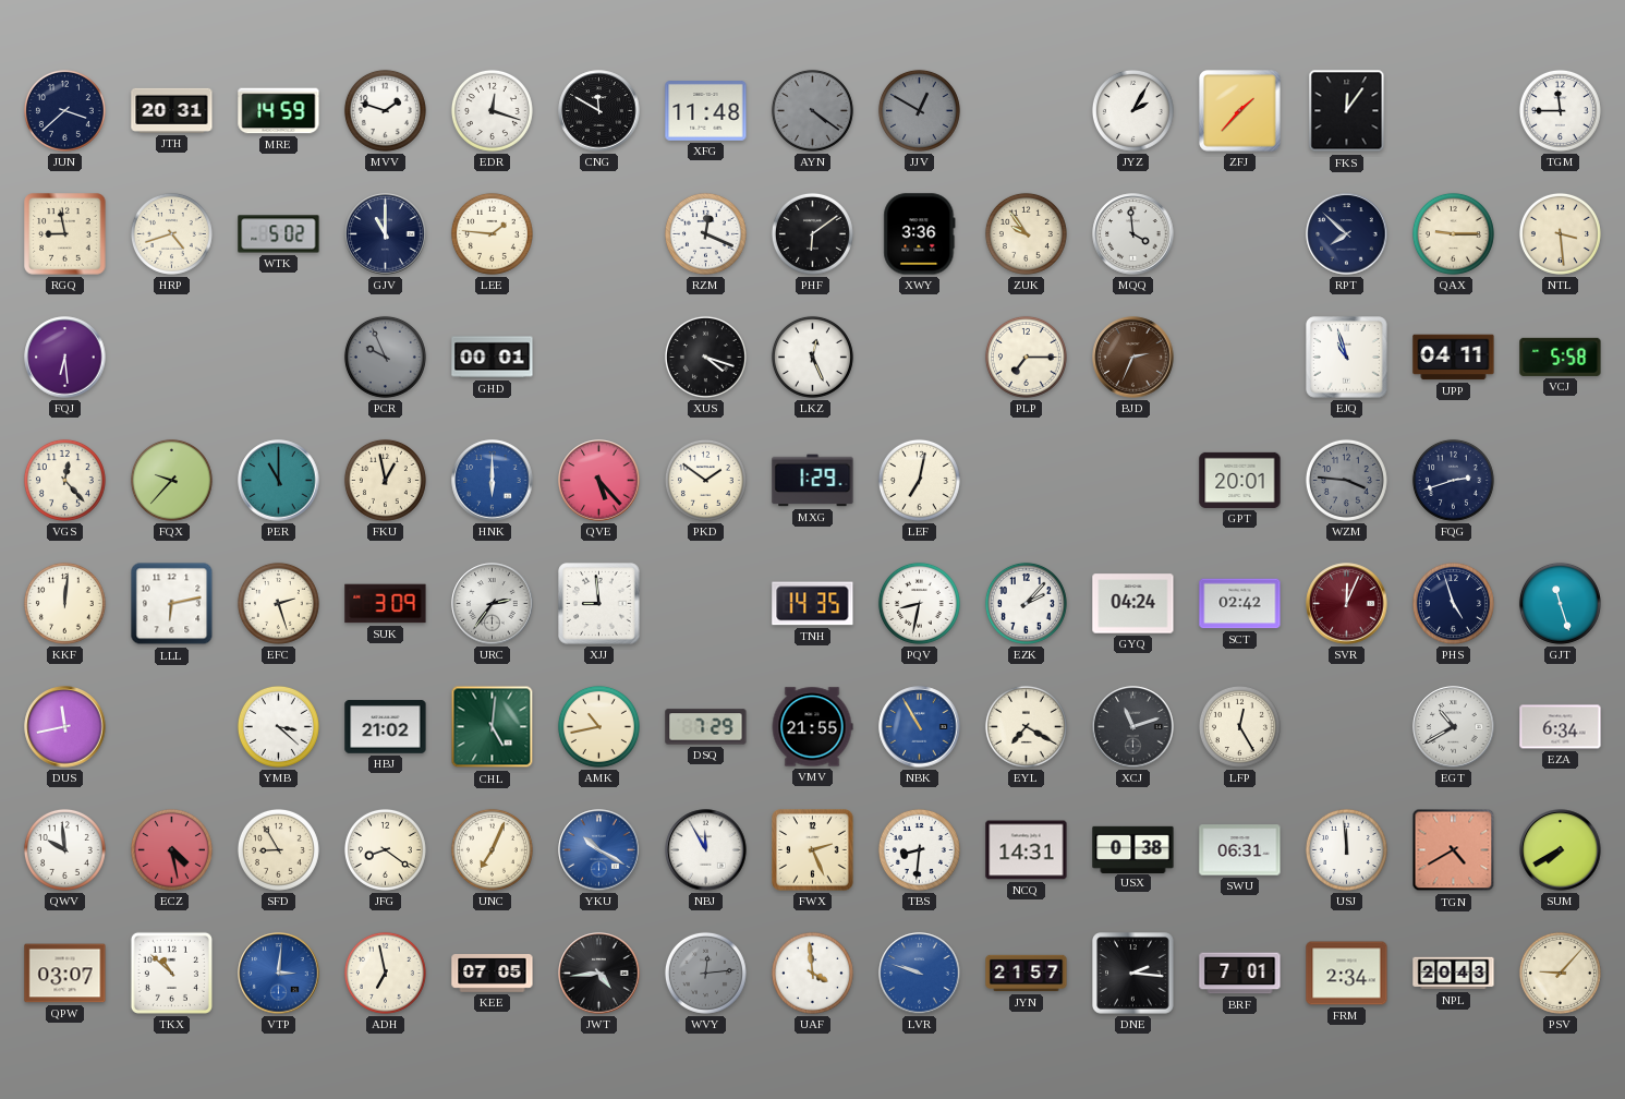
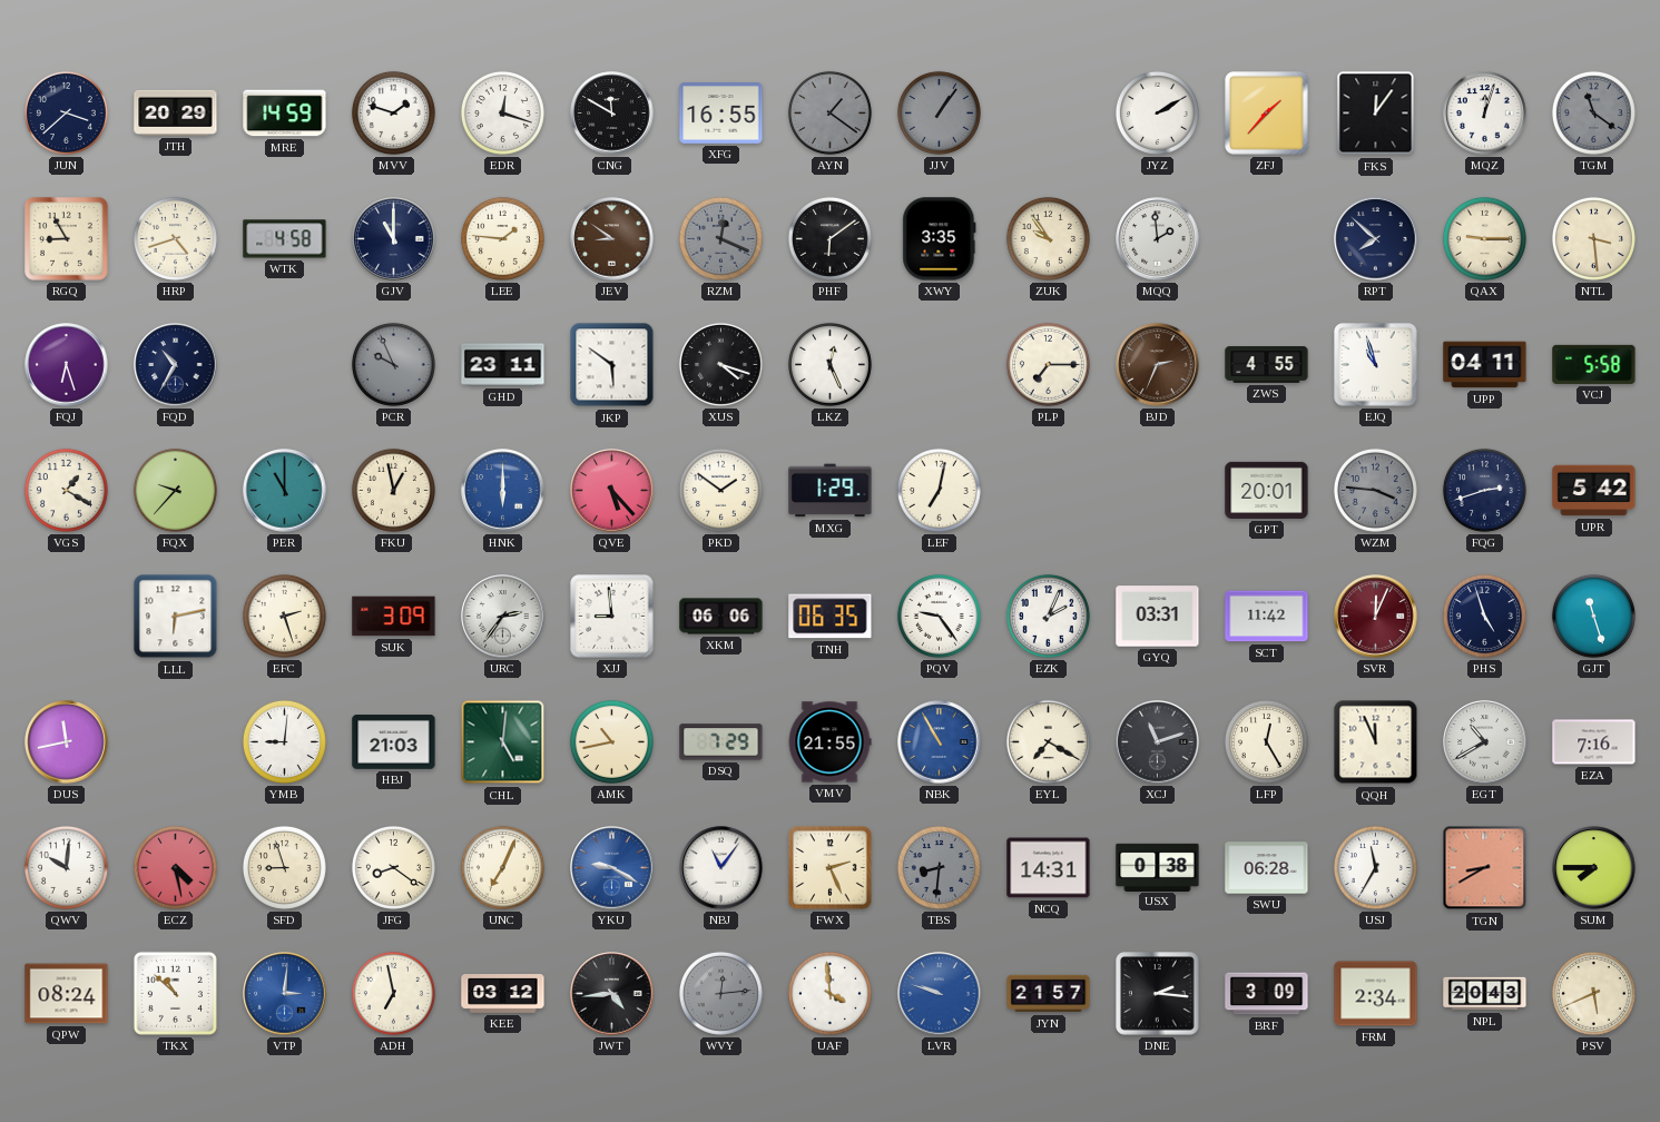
JTH: 20:31 -> 20:29
XFG: 11:48 -> 16:55
AYN: 4:21 -> 1:21
JJV: 12:50 -> 1:06
JYZ: 2:05 -> 2:10
MQZ: none -> 12:03
TGM: 11:45 -> 11:21
TGM dial: white -> grey
RGQ: 8:58 -> 8:55
WTK: 5:02 -> 4:58
JEV: none -> 8:51
RZM dial: white -> grey
XWY: 3:36 -> 3:35
MQQ: 3:59 -> 1:59
FQJ: 6:29 -> 6:27
FQD: none -> 10:35
GHD: 00:01 -> 23:11
JKP: none -> 5:51
ZWS: none -> 4:55
VGS: 12:23 -> 1:20
UPR: none -> 5:42
KKF: 12:01 -> none
XKM: none -> 06:06
TNH: 14:35 -> 06:35
PQV: 8:32 -> 9:24
EZK: 2:07 -> 2:04
GYQ: 04:24 -> 03:31
SCT: 02:42 -> 11:42
YMB: 3:22 -> 9:01
HBJ: 21:02 -> 21:03
QQH: none -> 11:56
EZA: 6:34 -> 7:16
QWV: 9:59 -> 10:01
SFD: 8:55 -> 8:57
YKU: 10:20 -> 9:20
NBJ: 11:55 -> 11:06
TBS dial: white -> grey
SWU: 06:31 -> 06:28
USJ: 11:59 -> 11:35
TGN: 4:40 -> 8:40
SUM: 7:40 -> 7:45
QPW: 03:07 -> 08:24
KEE: 07:05 -> 03:12
BRF: 7:01 -> 3:09
PSV: 9:07 -> 5:41
